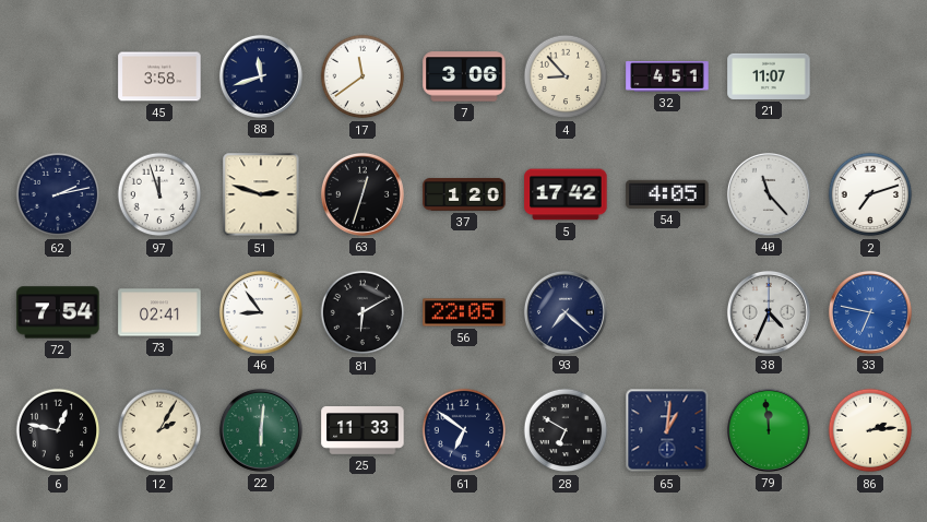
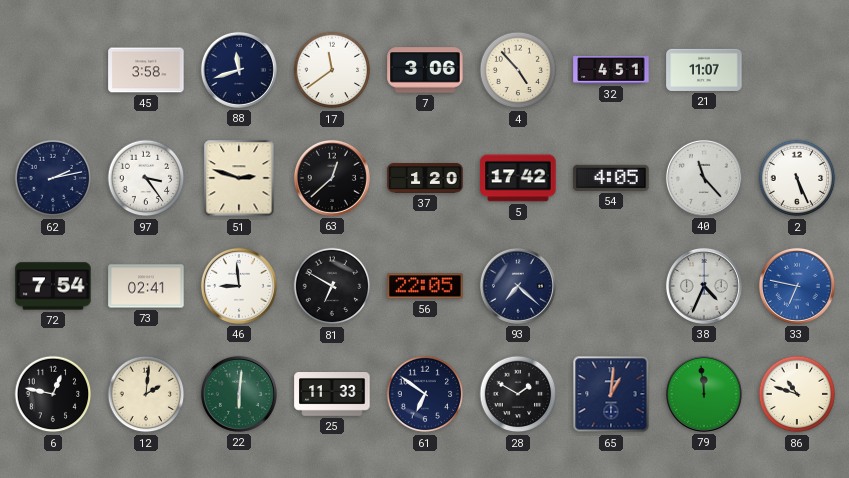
4: 8:53 -> 4:53
97: 11:57 -> 3:24
63: 12:33 -> 12:38
2: 7:12 -> 5:26
46: 8:54 -> 8:59
81: 6:10 -> 6:50
12: 2:05 -> 2:01
28: 6:50 -> 1:50
86: 2:14 -> 10:48
